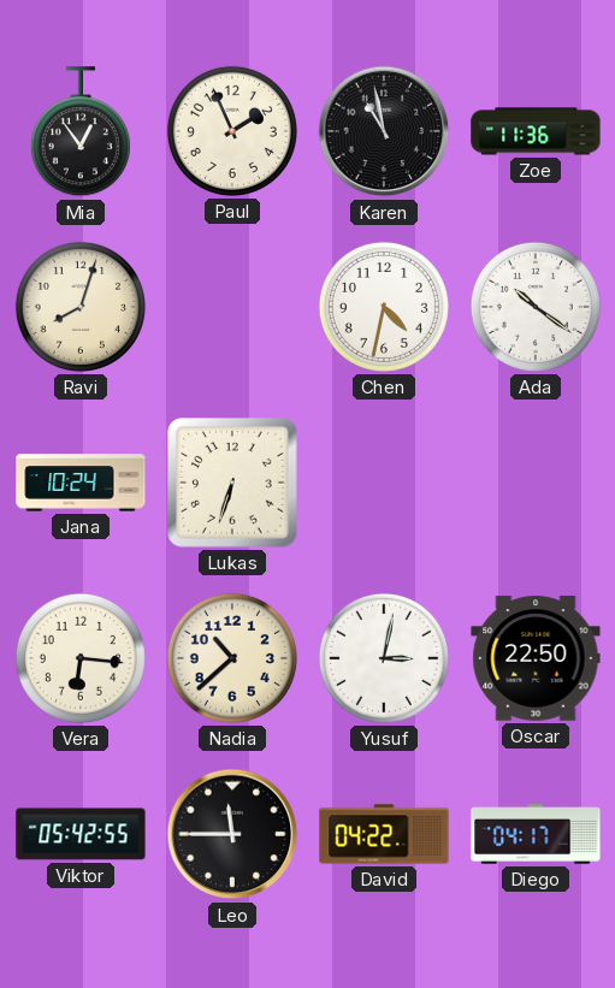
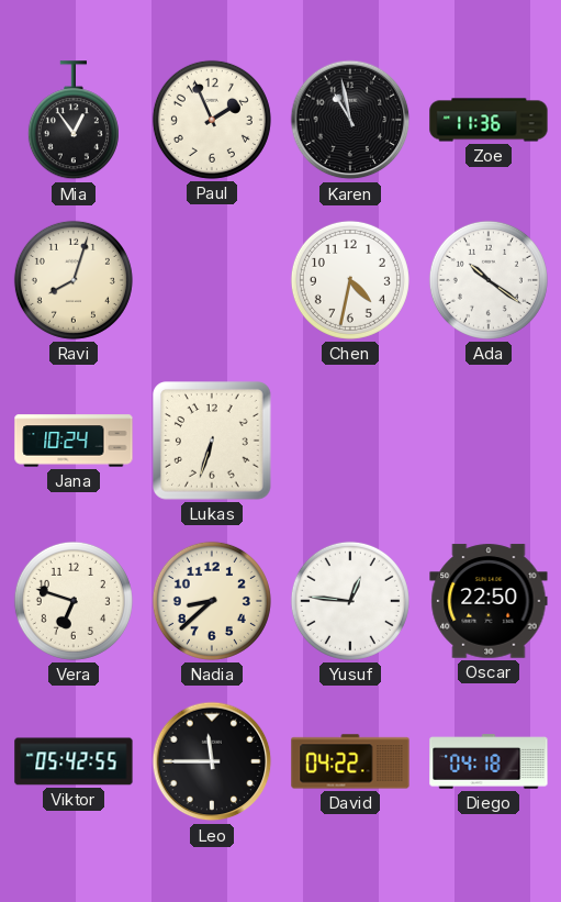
Vera: 6:16 -> 6:48
Nadia: 10:38 -> 8:38
Yusuf: 3:02 -> 12:46
Diego: 04:17 -> 04:18
